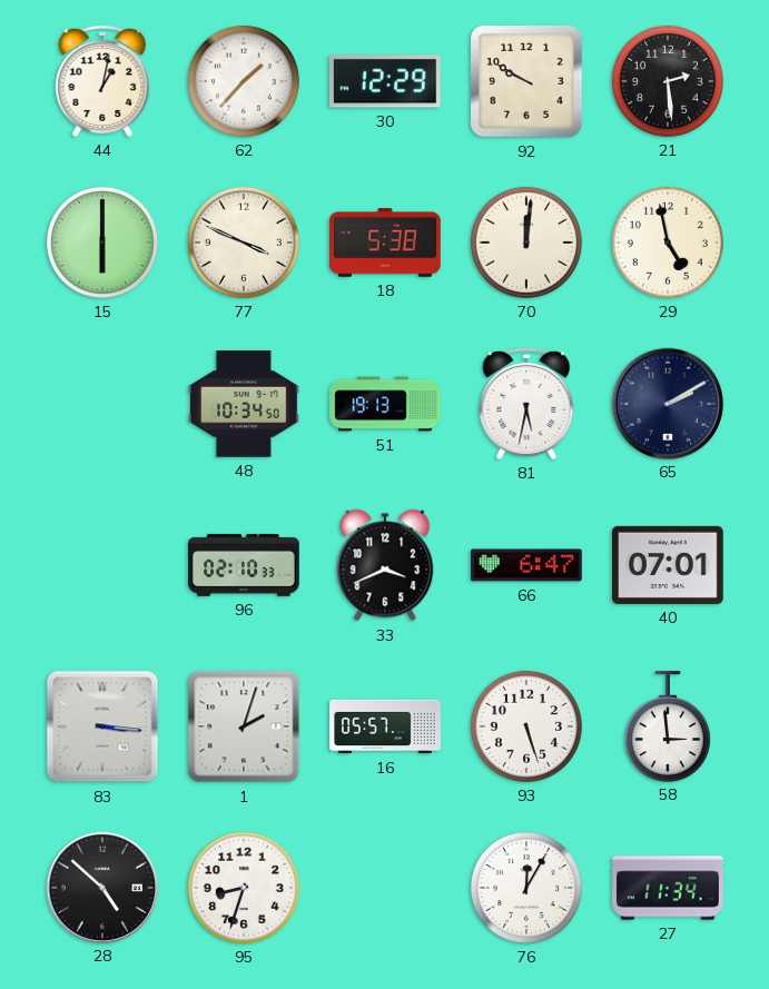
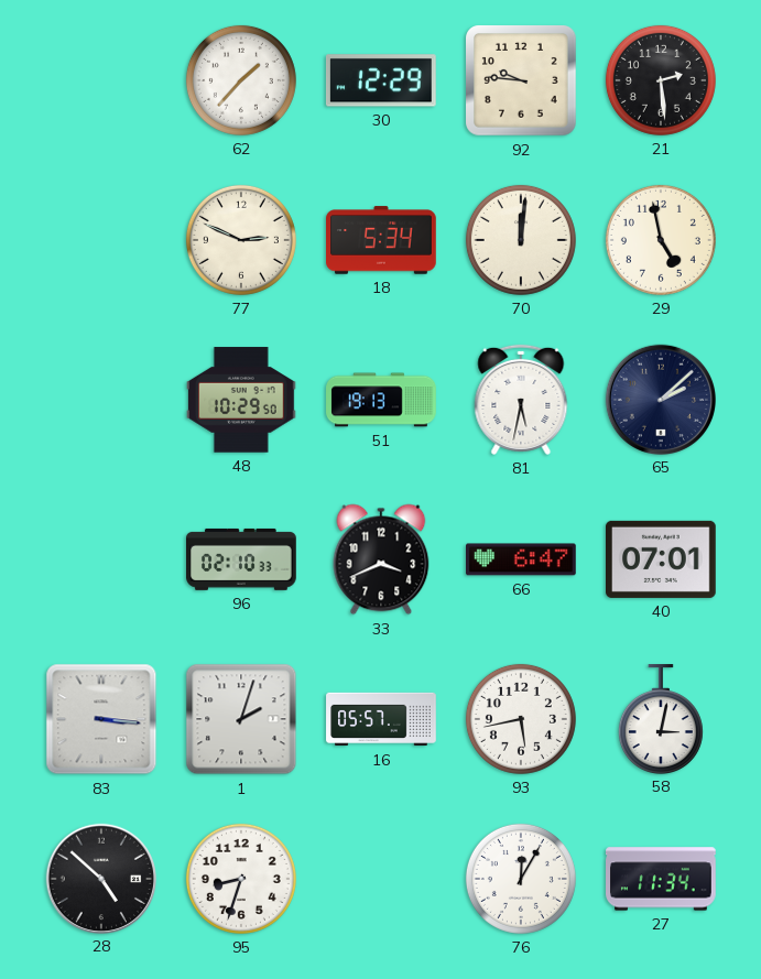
44: 1:02 -> none
92: 9:50 -> 9:46
15: 6:00 -> none
77: 3:49 -> 2:49
18: 5:38 -> 5:34
48: 10:34 -> 10:29
65: 2:10 -> 2:08
93: 5:27 -> 5:43
58: 2:59 -> 3:02
